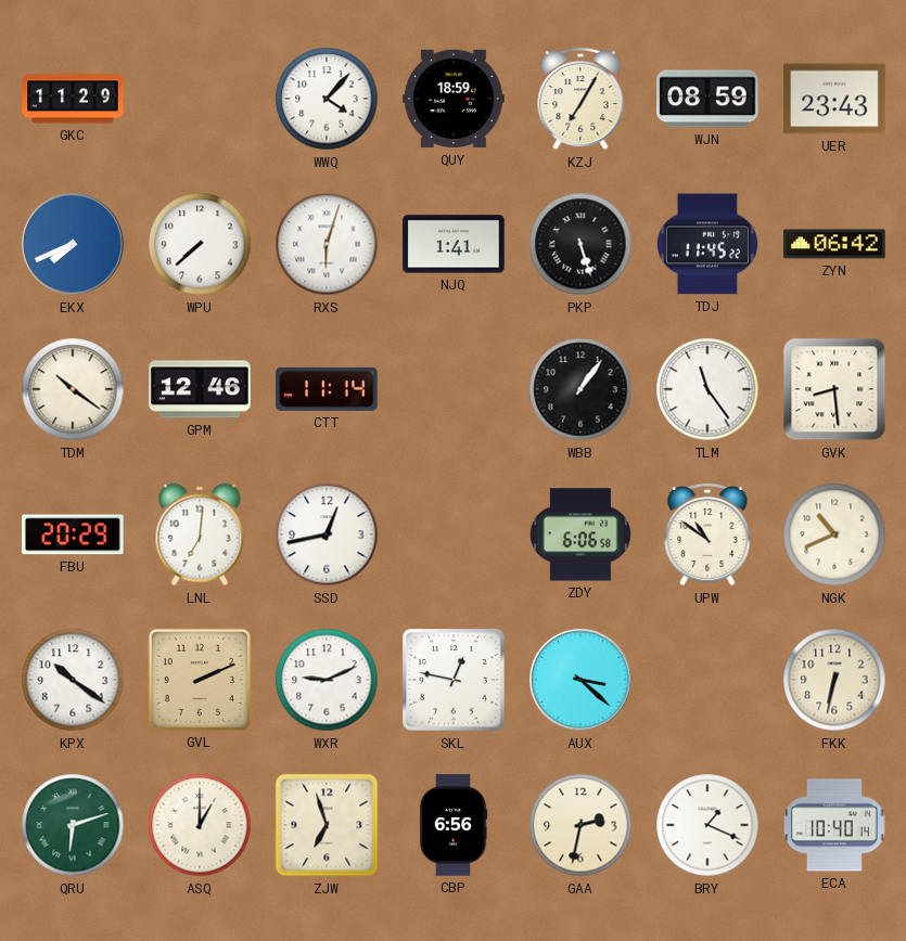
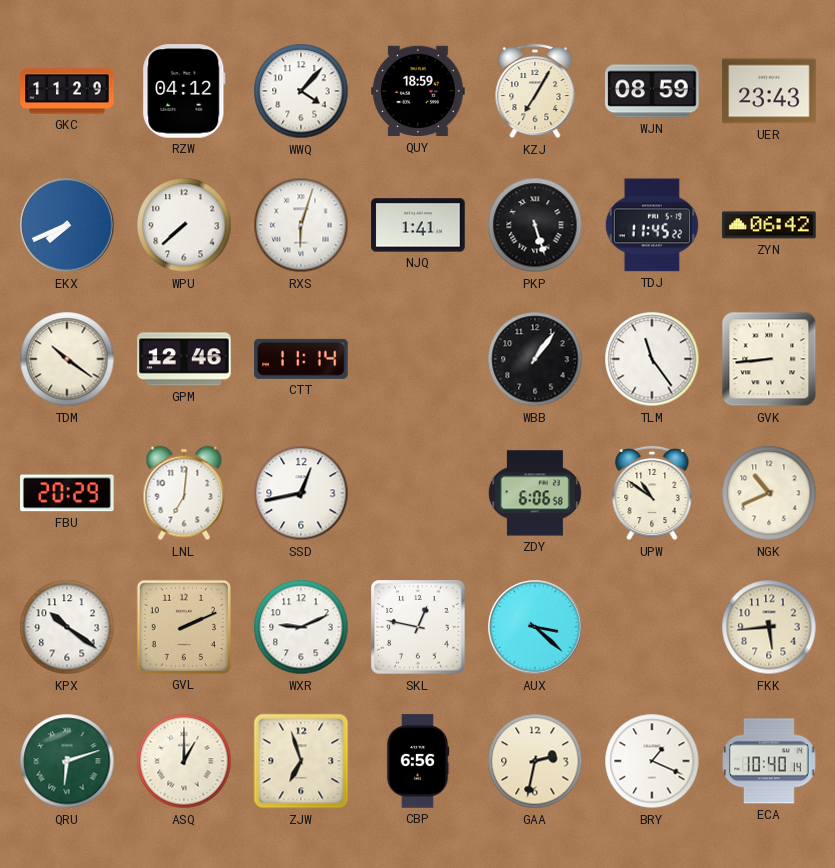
RZW: none -> 04:12
GVK: 8:29 -> 8:44
FKK: 6:32 -> 5:44
